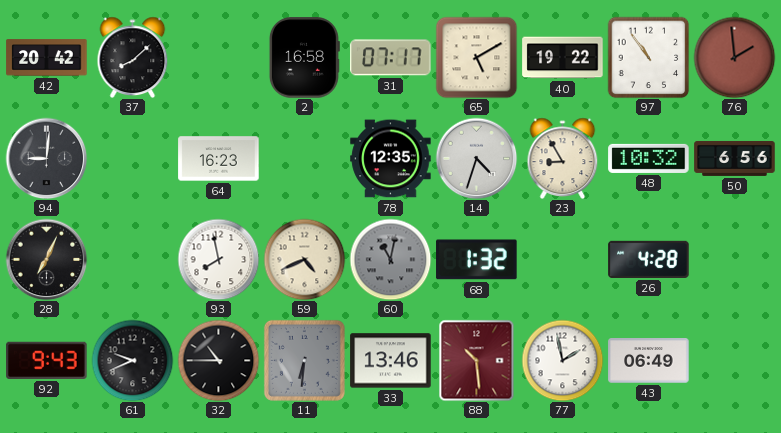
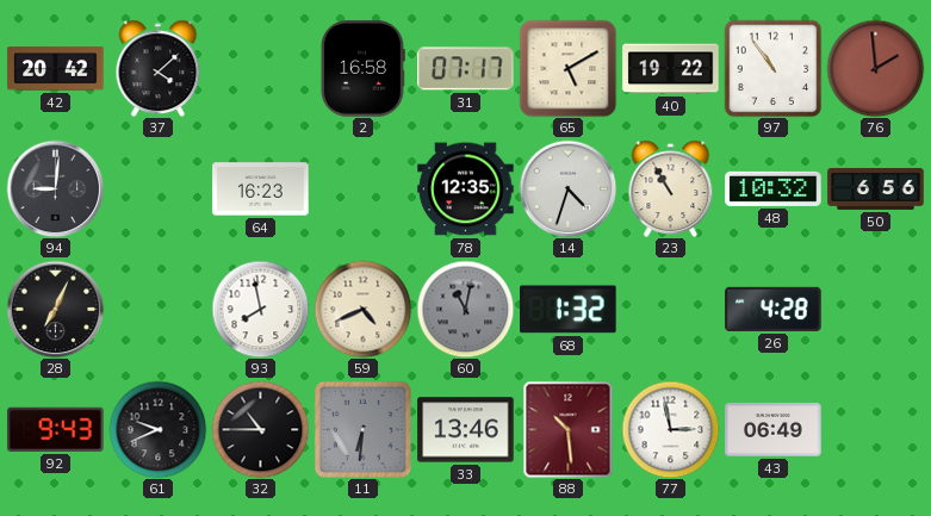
37: 8:08 -> 4:08
23: 8:55 -> 10:55
77: 1:58 -> 2:58
